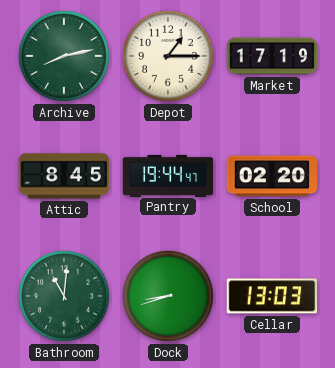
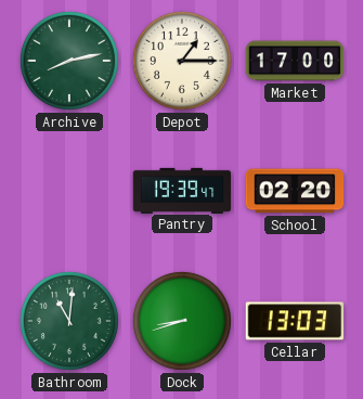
Market: 17:19 -> 17:00
Attic: 8:45 -> none
Pantry: 19:44 -> 19:39
